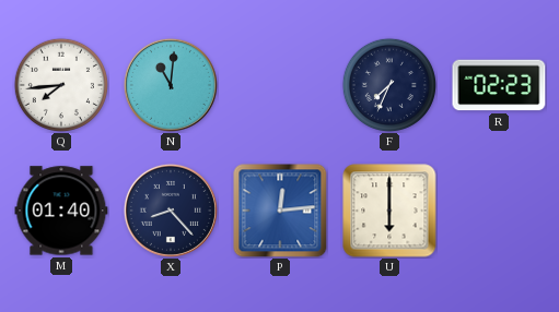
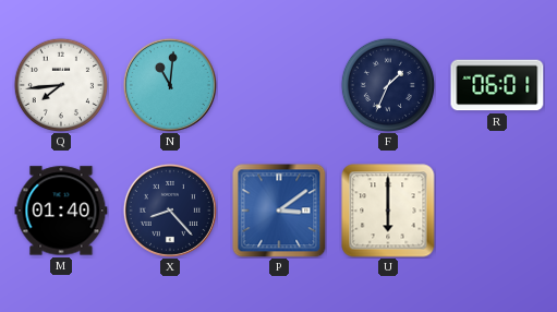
F: 7:34 -> 1:34
R: 02:23 -> 06:01
P: 12:14 -> 3:09
